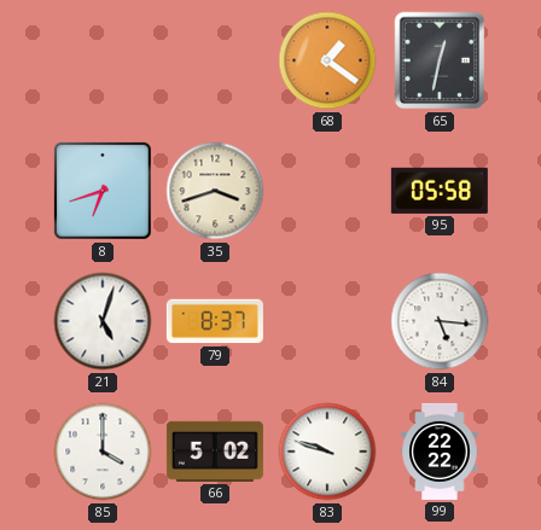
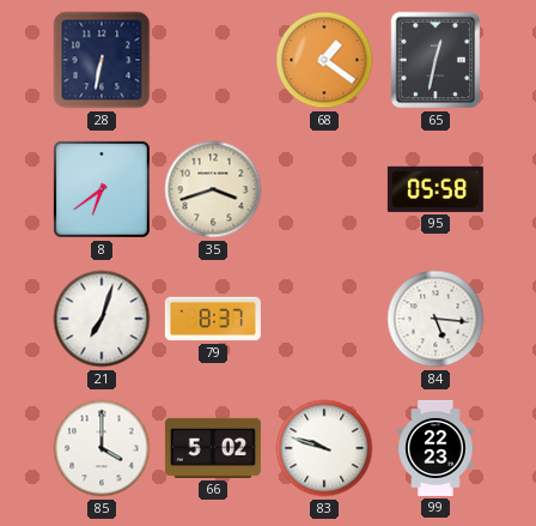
28: none -> 6:32
8: 6:42 -> 6:39
21: 5:03 -> 7:03
99: 22:22 -> 22:23
